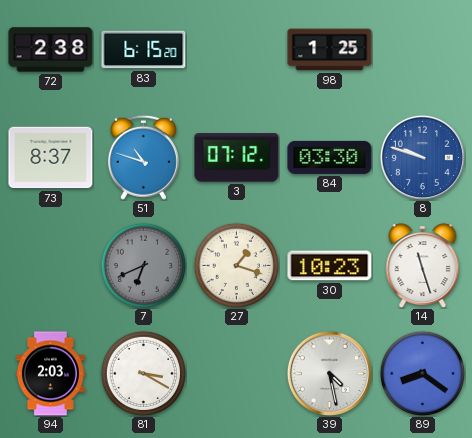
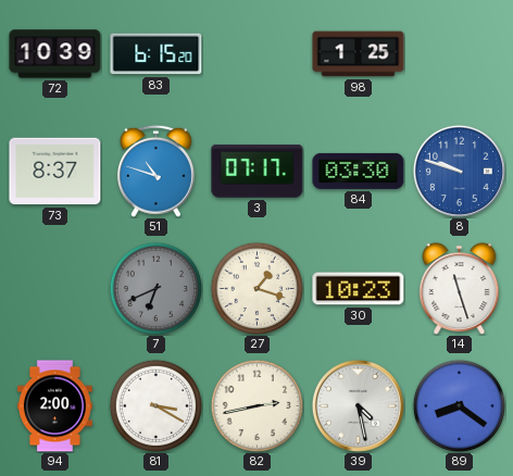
72: 2:38 -> 10:39
3: 07:12 -> 07:17
94: 2:03 -> 2:00
82: none -> 2:43
